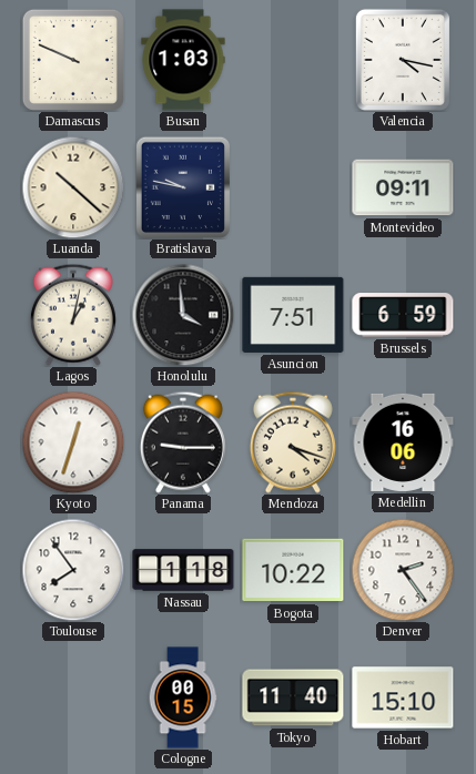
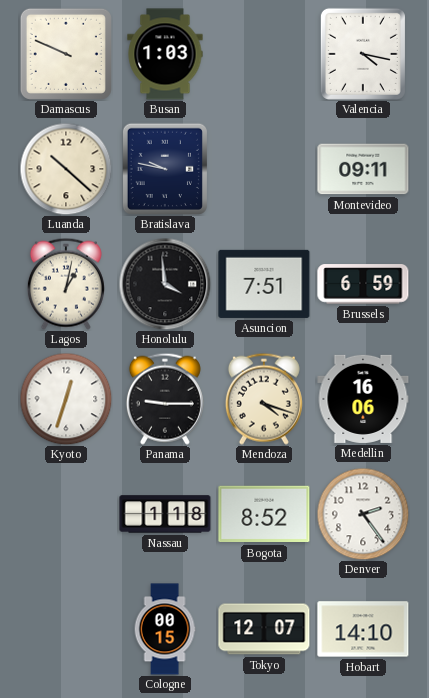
Toulouse: 7:54 -> none
Bogota: 10:22 -> 8:52
Tokyo: 11:40 -> 12:07
Hobart: 15:10 -> 14:10
